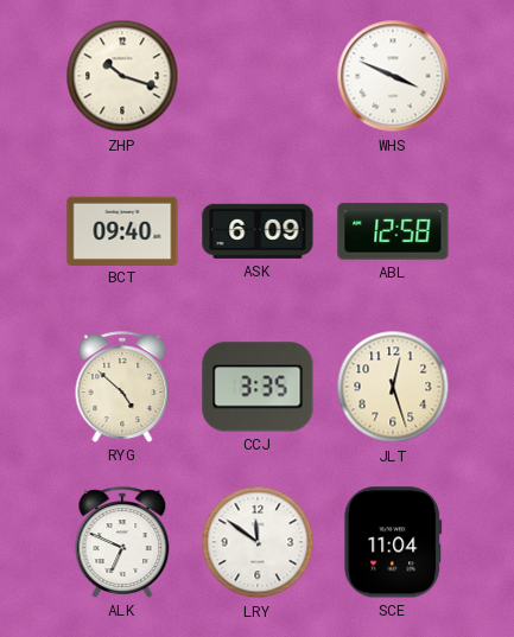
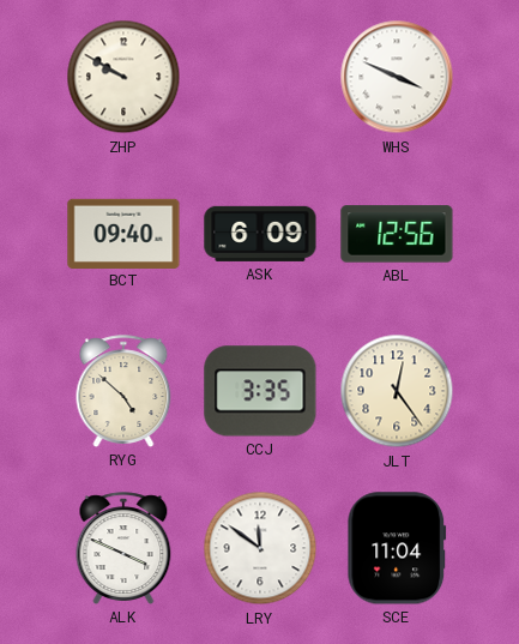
ZHP: 10:18 -> 9:50
ABL: 12:58 -> 12:56
JLT: 12:27 -> 12:24
ALK: 6:49 -> 3:49
